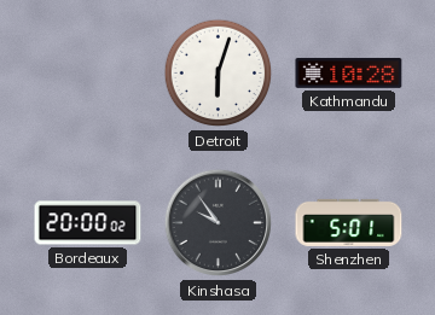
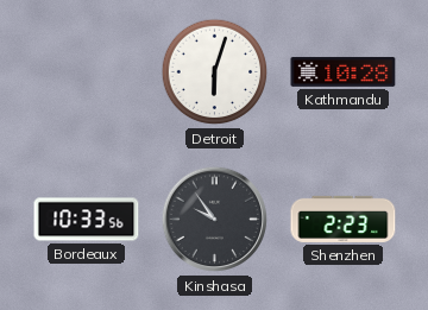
Bordeaux: 20:00 -> 10:33
Shenzhen: 5:01 -> 2:23
